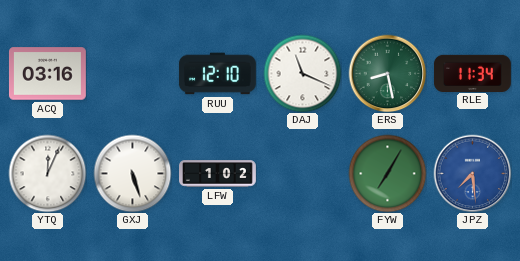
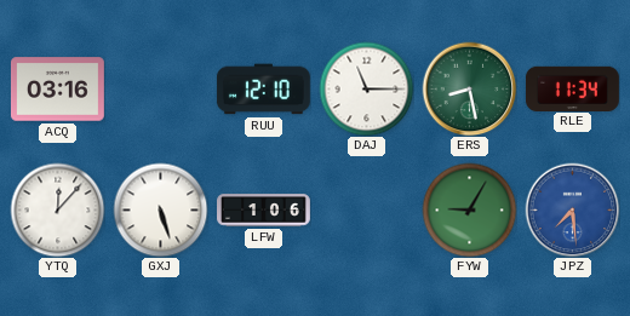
DAJ: 11:19 -> 11:15
YTQ: 12:04 -> 12:07
LFW: 1:02 -> 1:06
FYW: 7:05 -> 9:05
